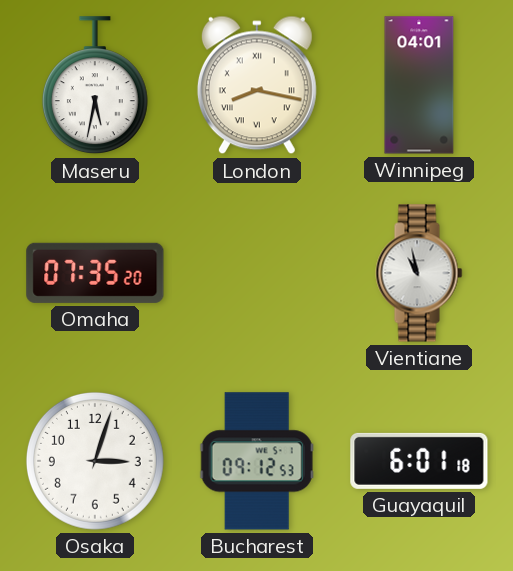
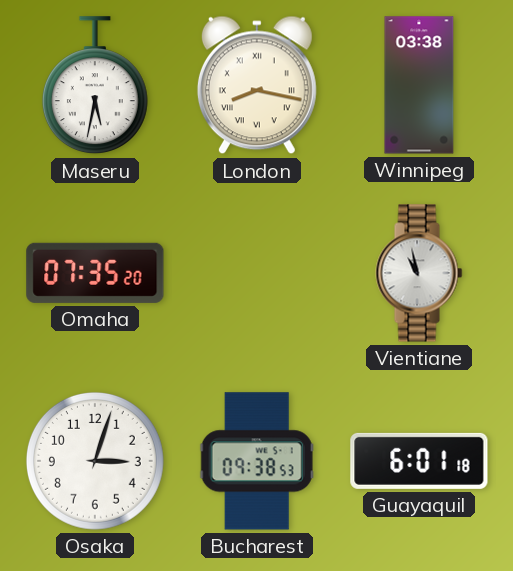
Winnipeg: 04:01 -> 03:38
Bucharest: 09:12 -> 09:38
